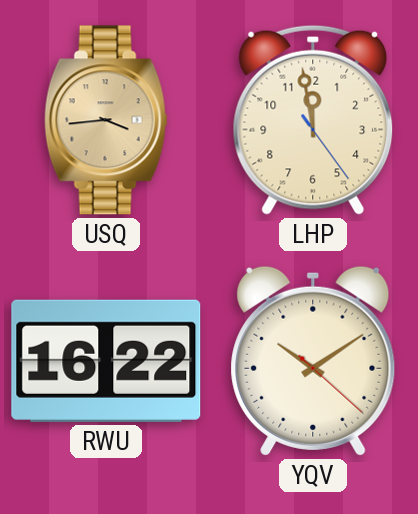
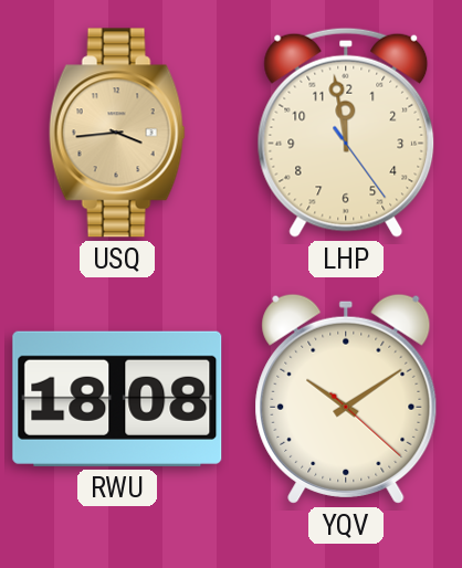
RWU: 16:22 -> 18:08
